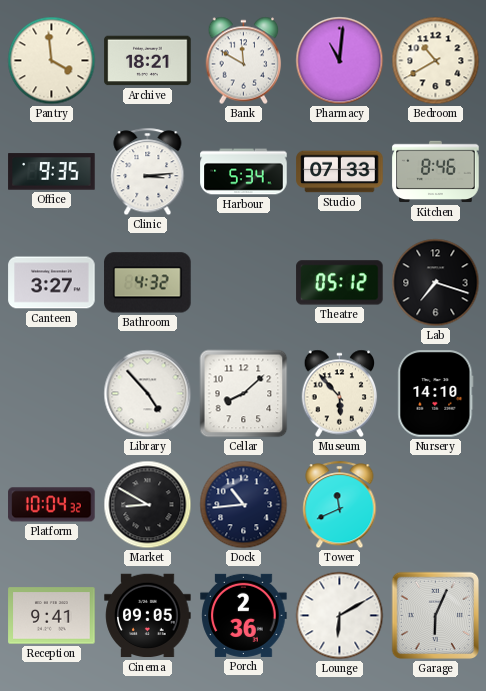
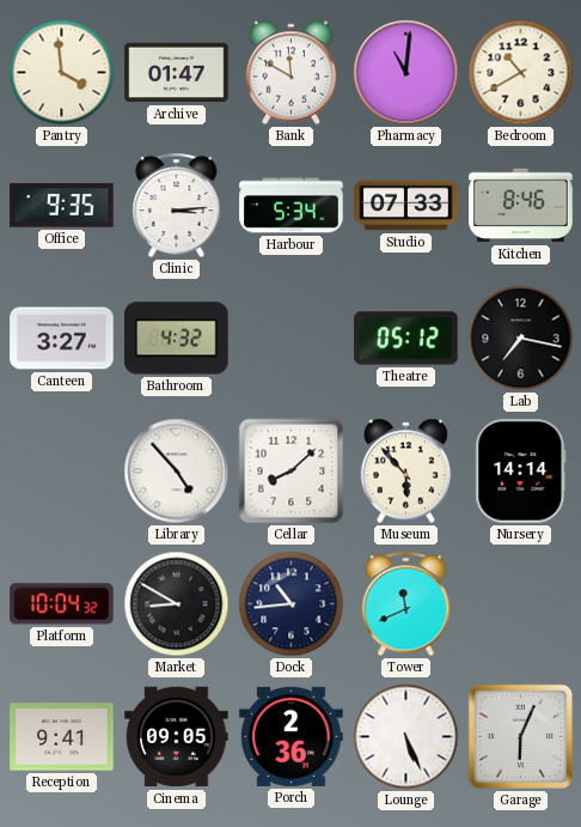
Archive: 18:21 -> 01:47
Lab: 7:18 -> 7:17
Nursery: 14:10 -> 14:14
Lounge: 6:10 -> 5:26
